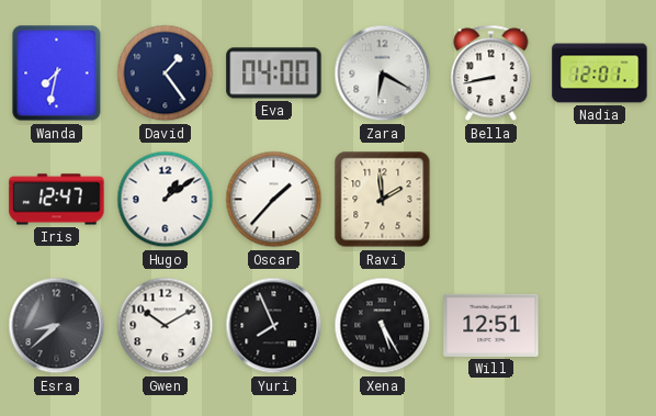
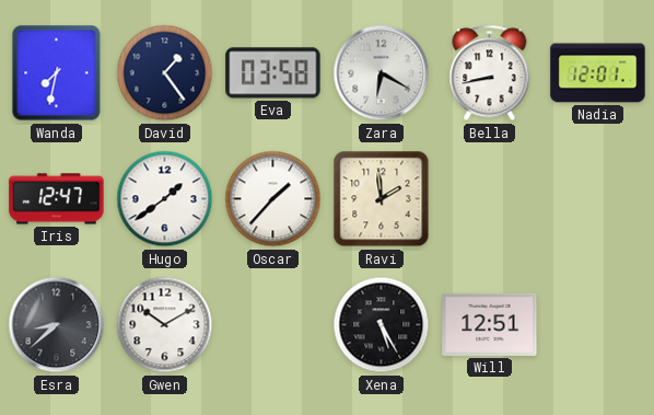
Eva: 04:00 -> 03:58
Hugo: 1:09 -> 1:39
Yuri: 7:56 -> none
